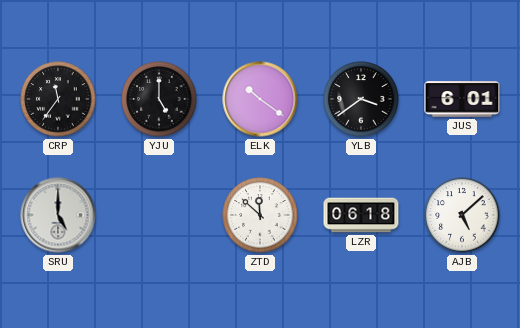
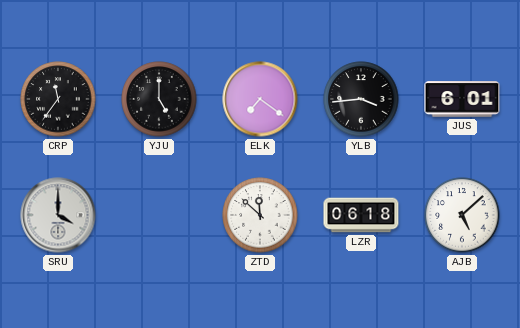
ELK: 10:21 -> 7:21
YLB: 3:39 -> 3:44
SRU: 5:00 -> 4:00
